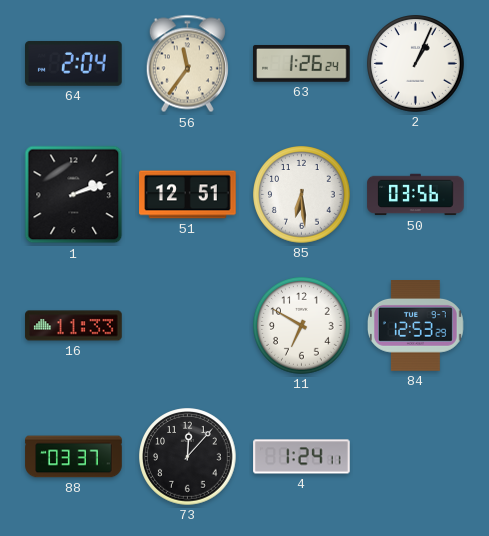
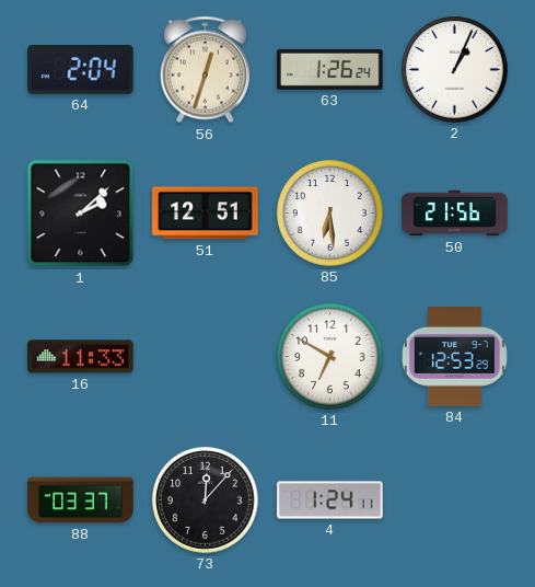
56: 11:36 -> 12:33
1: 2:12 -> 2:08
50: 03:56 -> 21:56
